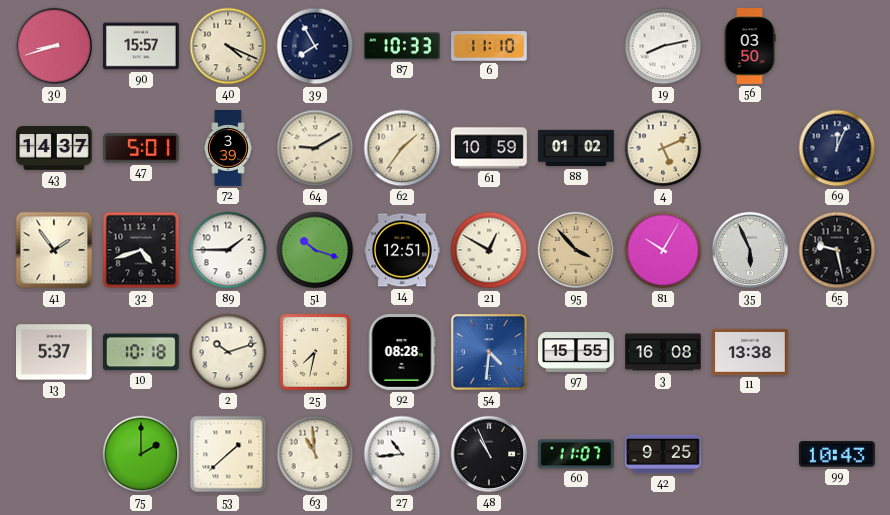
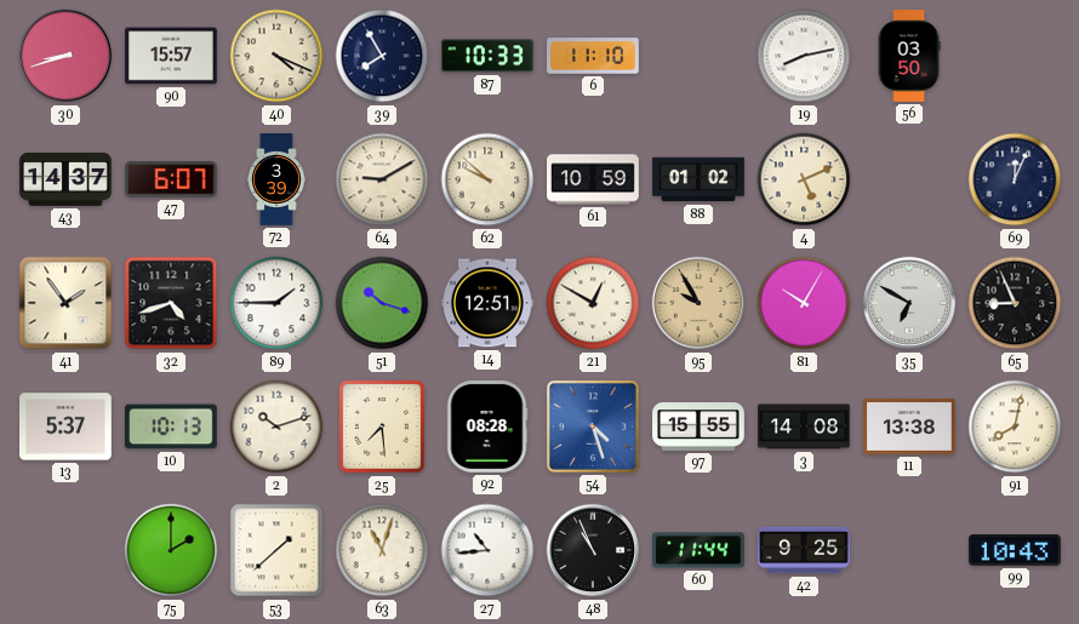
47: 5:01 -> 6:07
62: 1:36 -> 9:52
95: 3:53 -> 9:55
35: 5:56 -> 6:50
65: 9:28 -> 8:56
10: 10:18 -> 10:13
25: 7:32 -> 7:29
54: 4:31 -> 4:27
3: 16:08 -> 14:08
91: none -> 8:02
63: 10:59 -> 11:03
60: 11:07 -> 11:44
